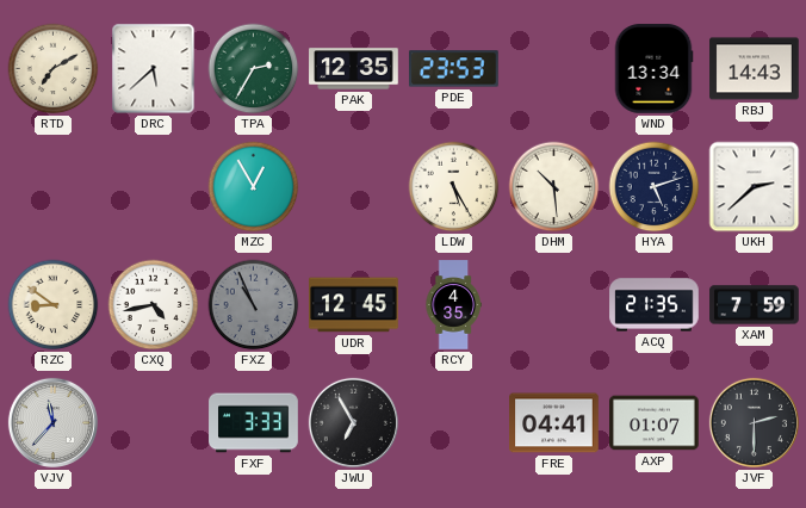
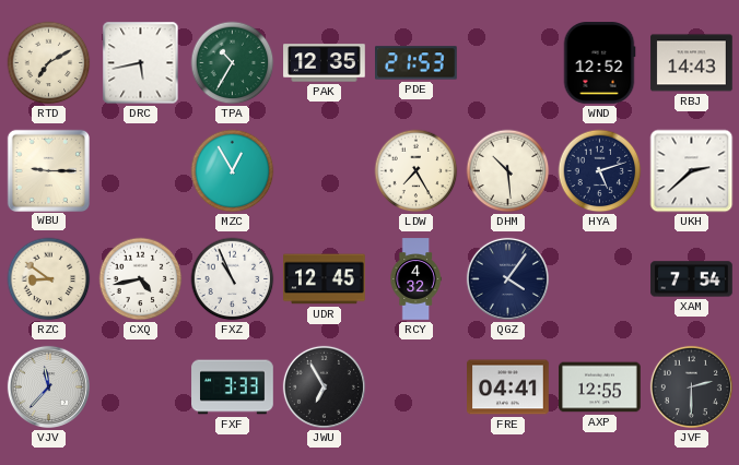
DRC: 5:38 -> 5:43
TPA: 2:35 -> 10:35
PDE: 23:53 -> 21:53
WND: 13:34 -> 12:52
WBU: none -> 9:15
LDW: 5:25 -> 7:25
FXZ dial: grey -> white
RCY: 4:35 -> 4:32
QGZ: none -> 4:06
ACQ: 21:35 -> none
XAM: 7:59 -> 7:54
AXP: 01:07 -> 12:55
